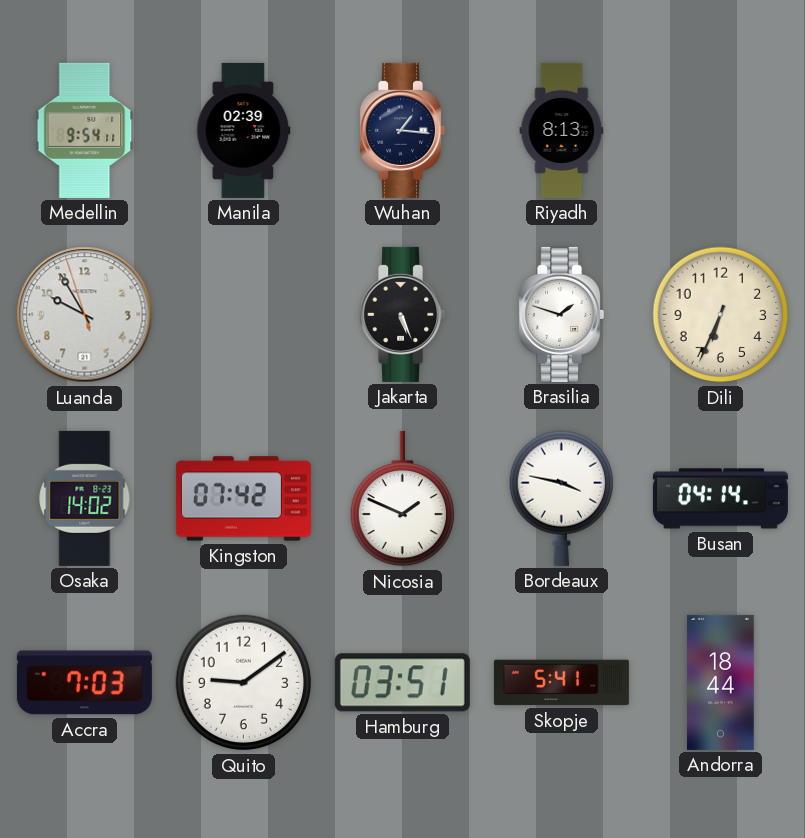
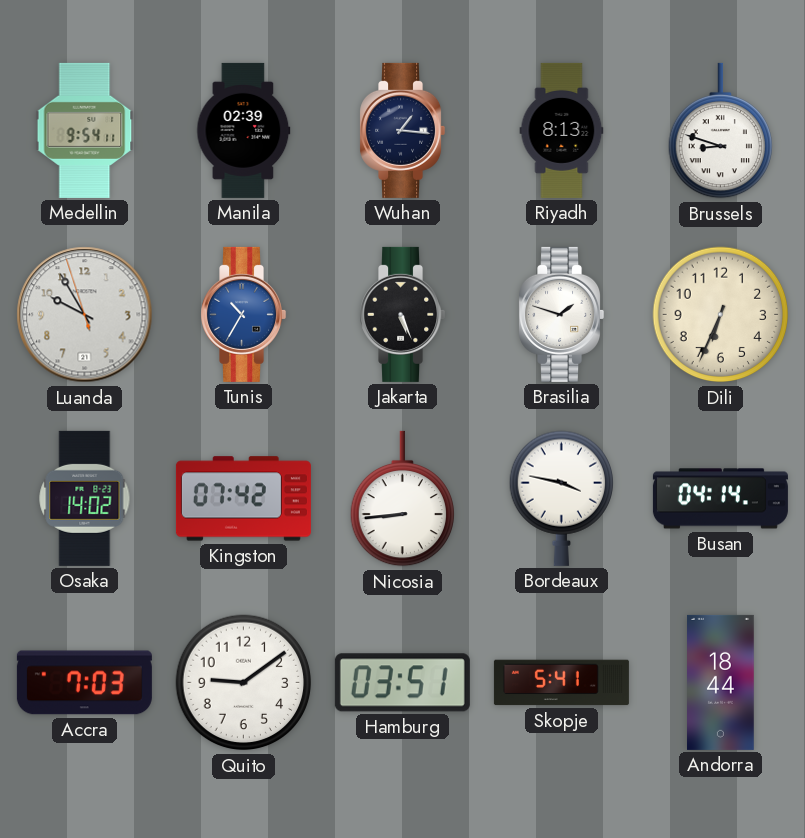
Brussels: none -> 8:48
Tunis: none -> 10:35
Nicosia: 1:49 -> 8:44
